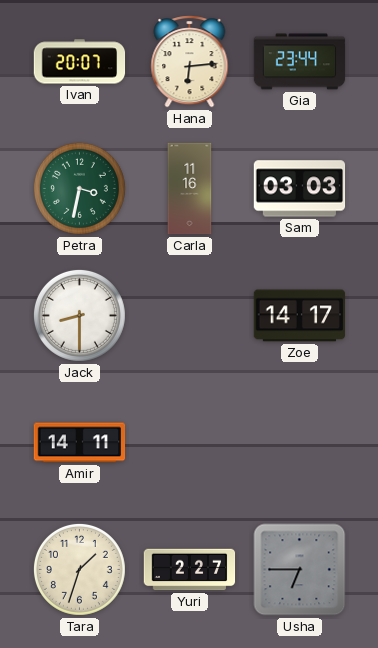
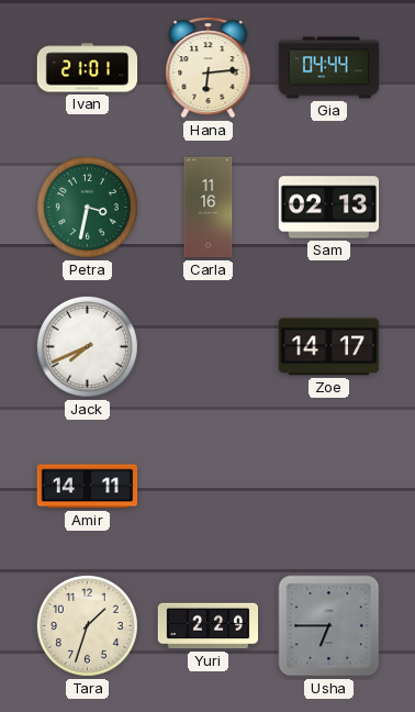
Ivan: 20:07 -> 21:01
Gia: 23:44 -> 04:44
Sam: 03:03 -> 02:13
Jack: 8:30 -> 7:41
Yuri: 2:27 -> 2:29
